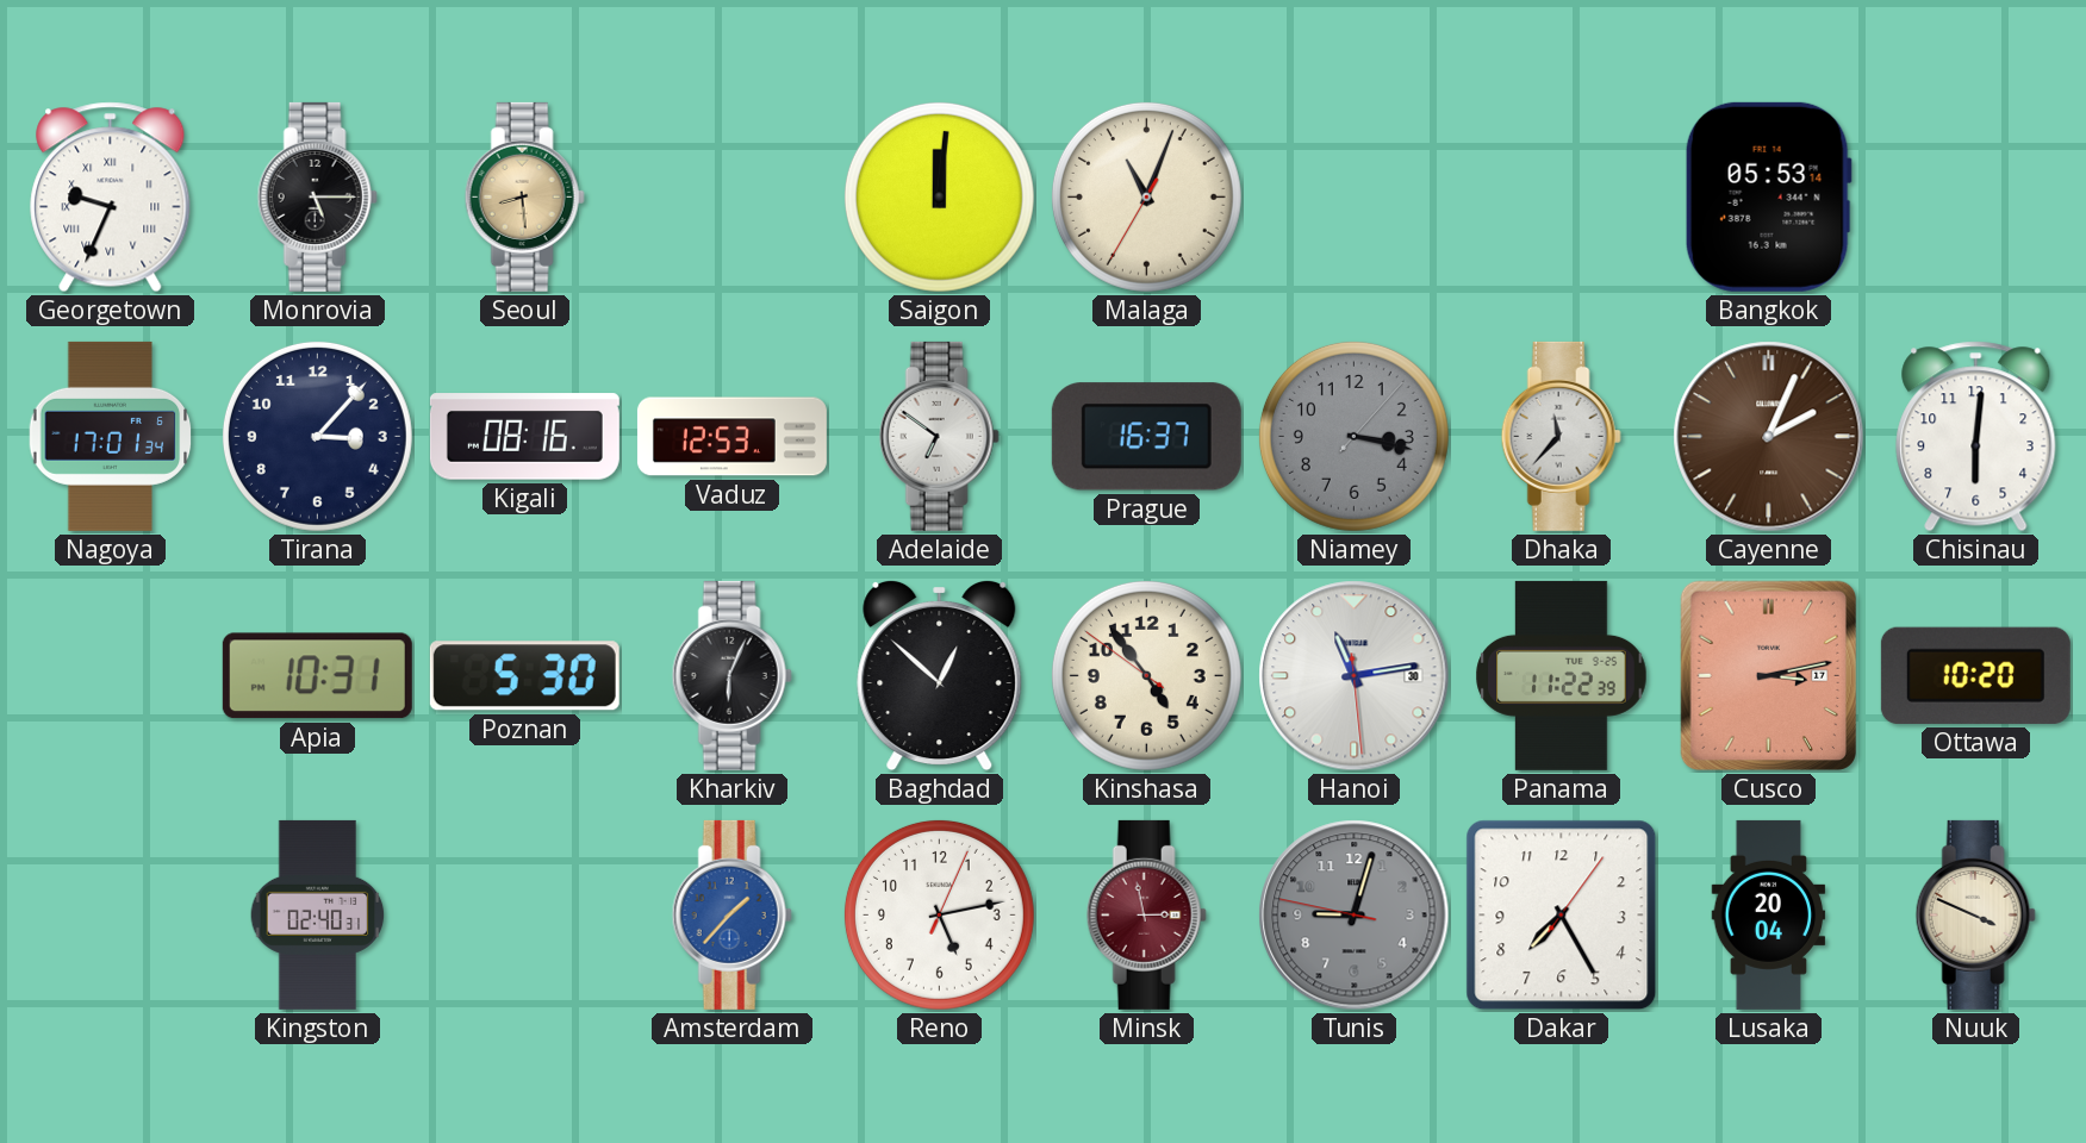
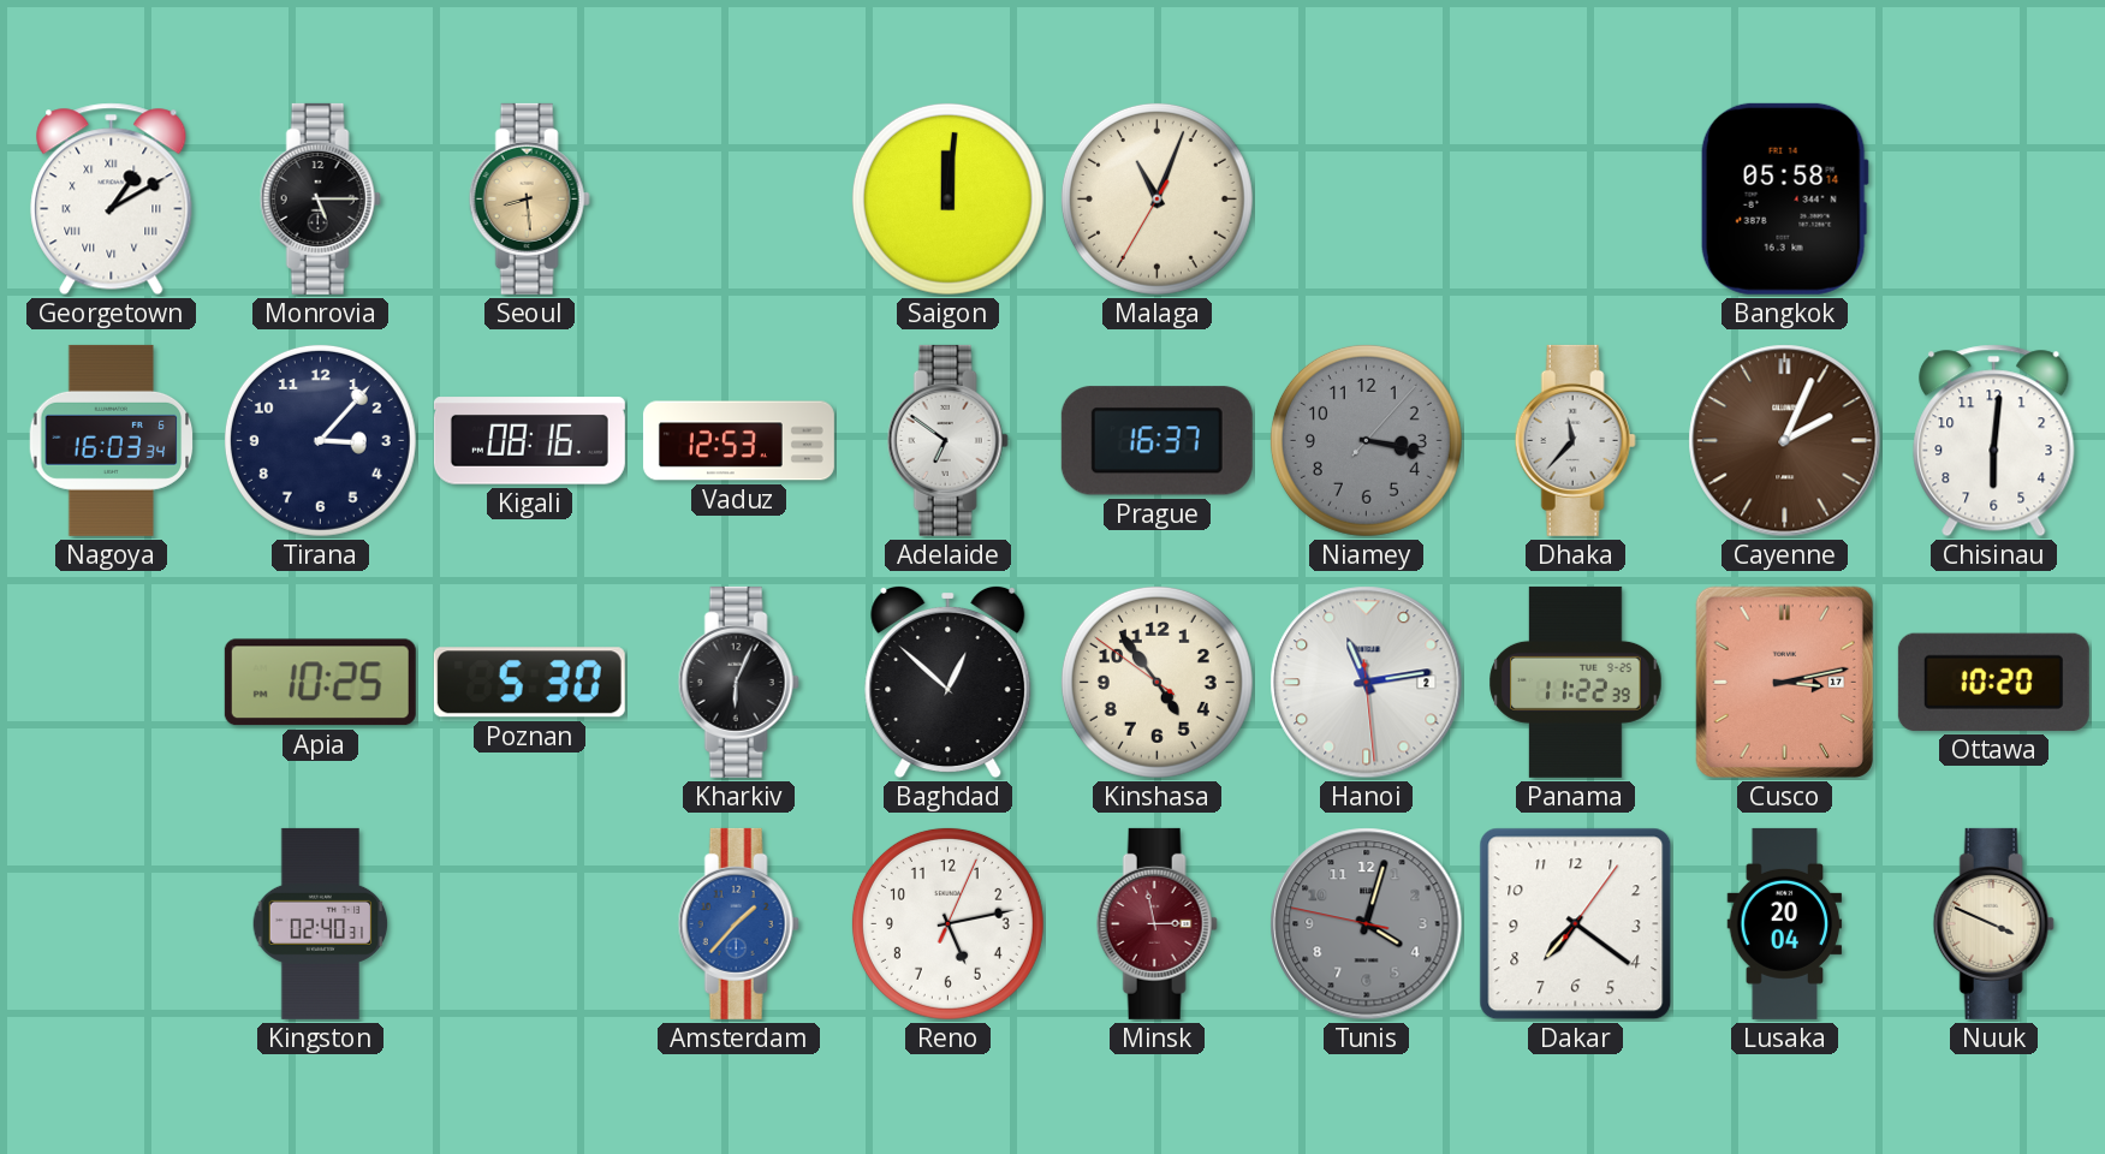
Georgetown: 9:34 -> 1:10
Bangkok: 05:53 -> 05:58
Nagoya: 17:01 -> 16:03
Apia: 10:31 -> 10:25
Hanoi date: 30 -> 2
Tunis: 9:02 -> 4:02
Dakar: 7:25 -> 7:21
